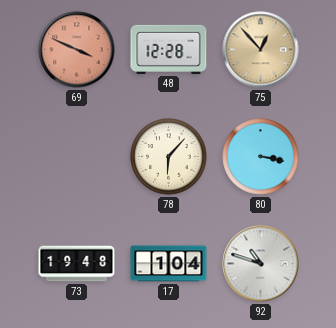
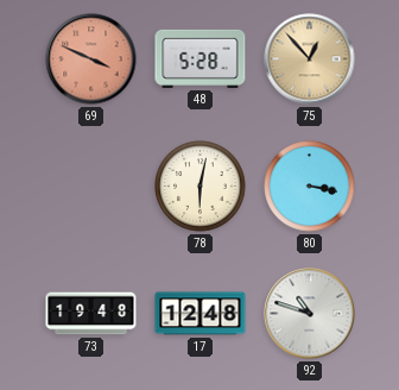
48: 12:28 -> 5:28
78: 6:07 -> 6:02
17: 1:04 -> 12:48
